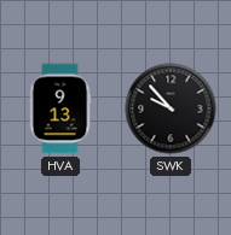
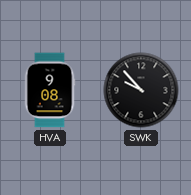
HVA: 9:13 -> 9:08
